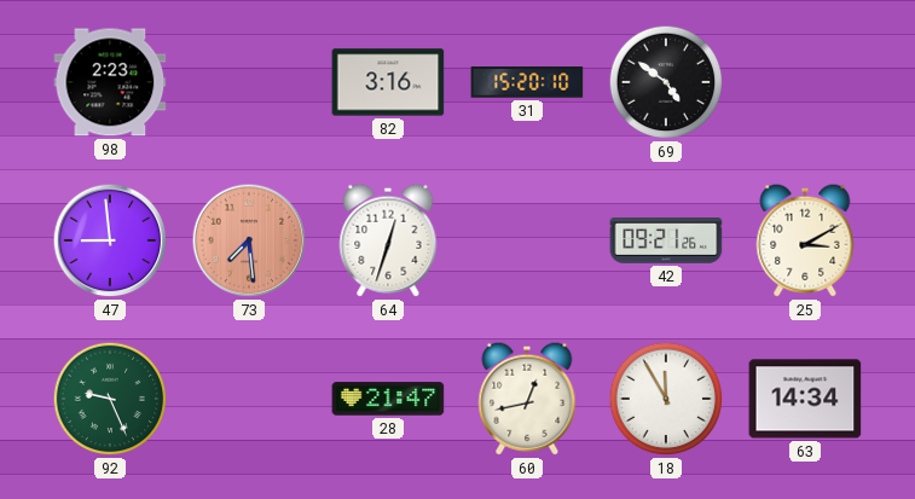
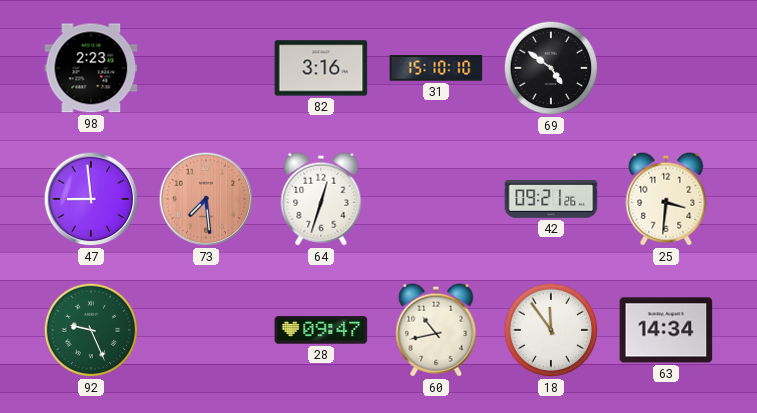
31: 15:20 -> 15:10
25: 3:10 -> 3:31
28: 21:47 -> 09:47
60: 12:43 -> 10:43
18: 11:55 -> 11:54
